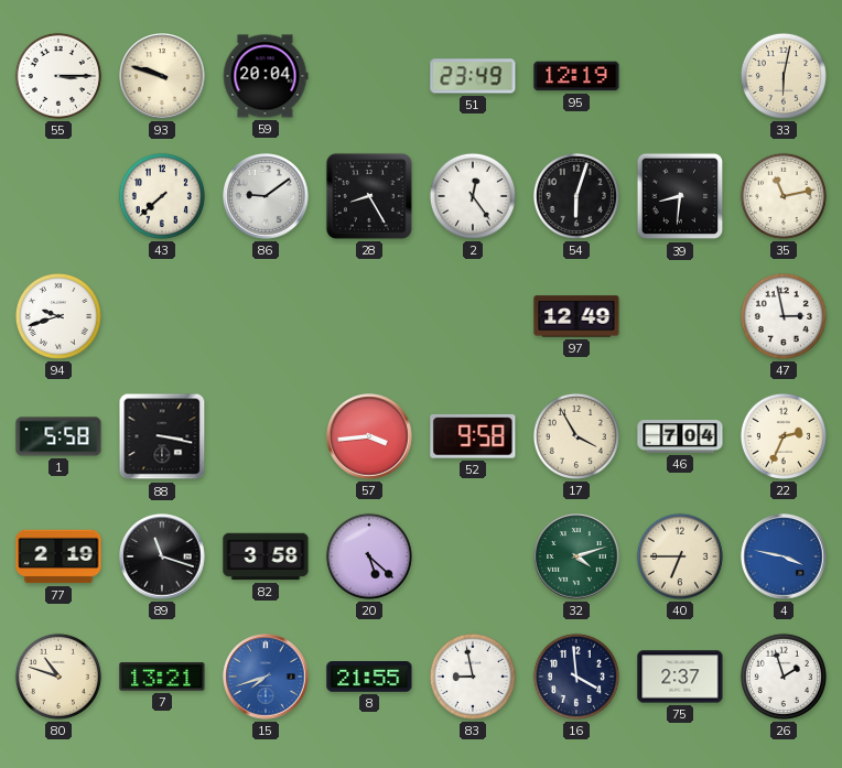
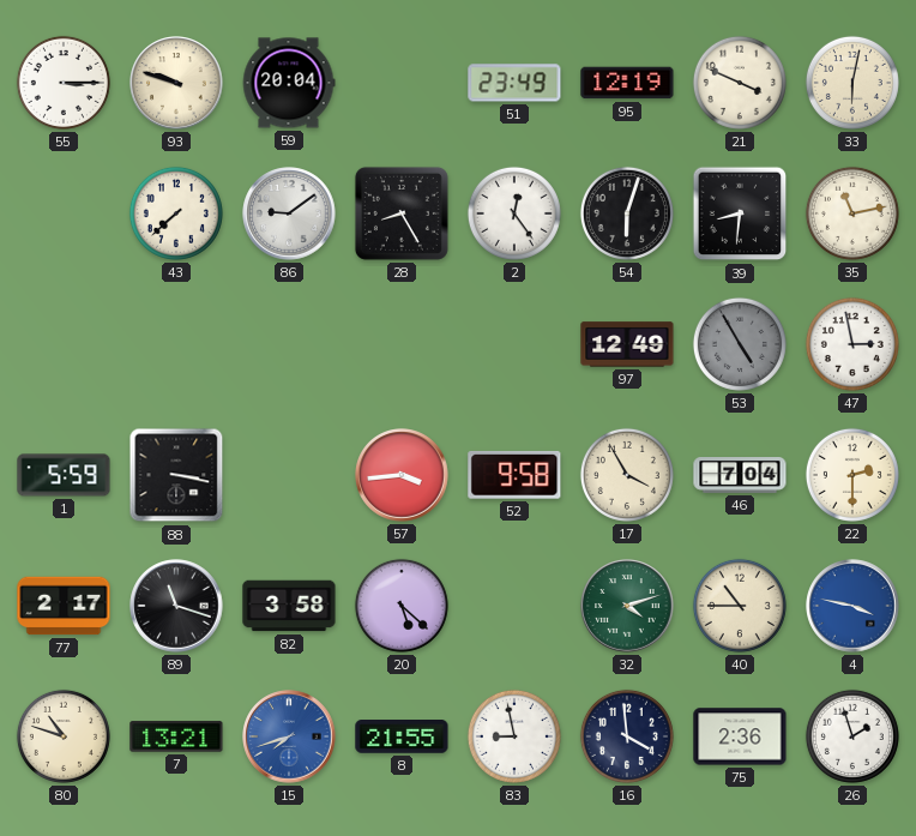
21: none -> 3:49
94: 9:42 -> none
53: none -> 4:55
1: 5:58 -> 5:59
22: 2:34 -> 2:30
77: 2:19 -> 2:17
40: 6:45 -> 10:45
75: 2:37 -> 2:36
